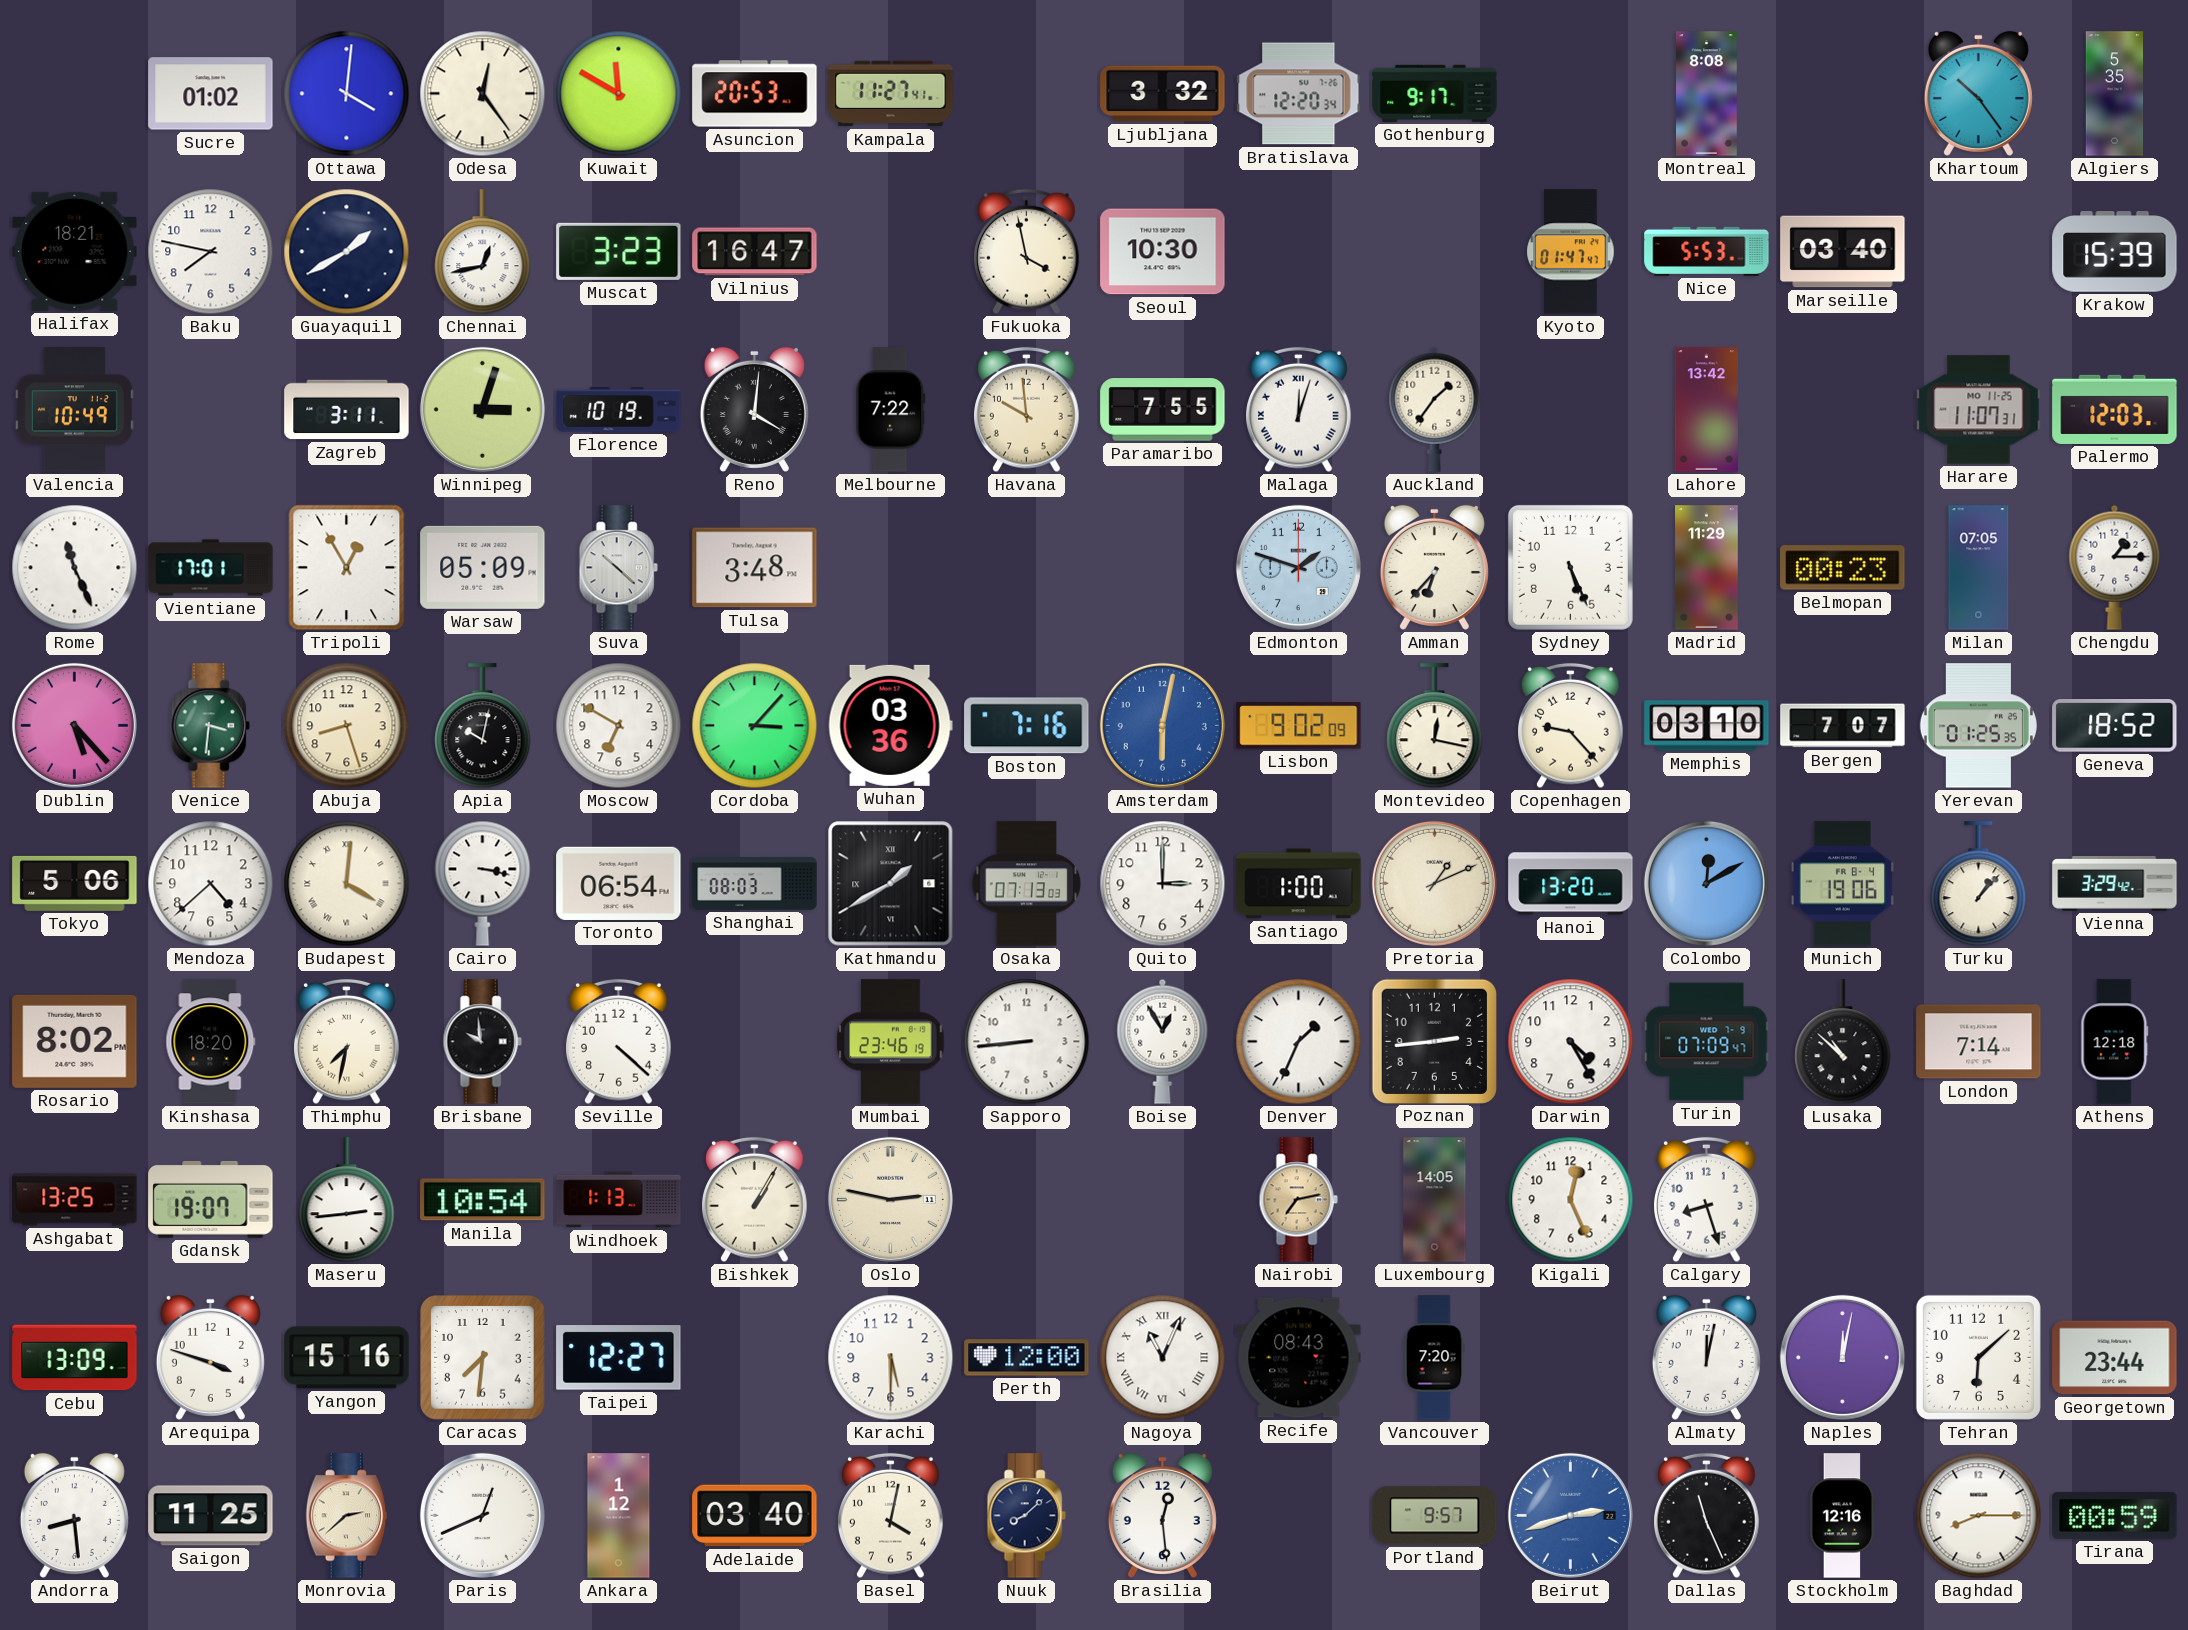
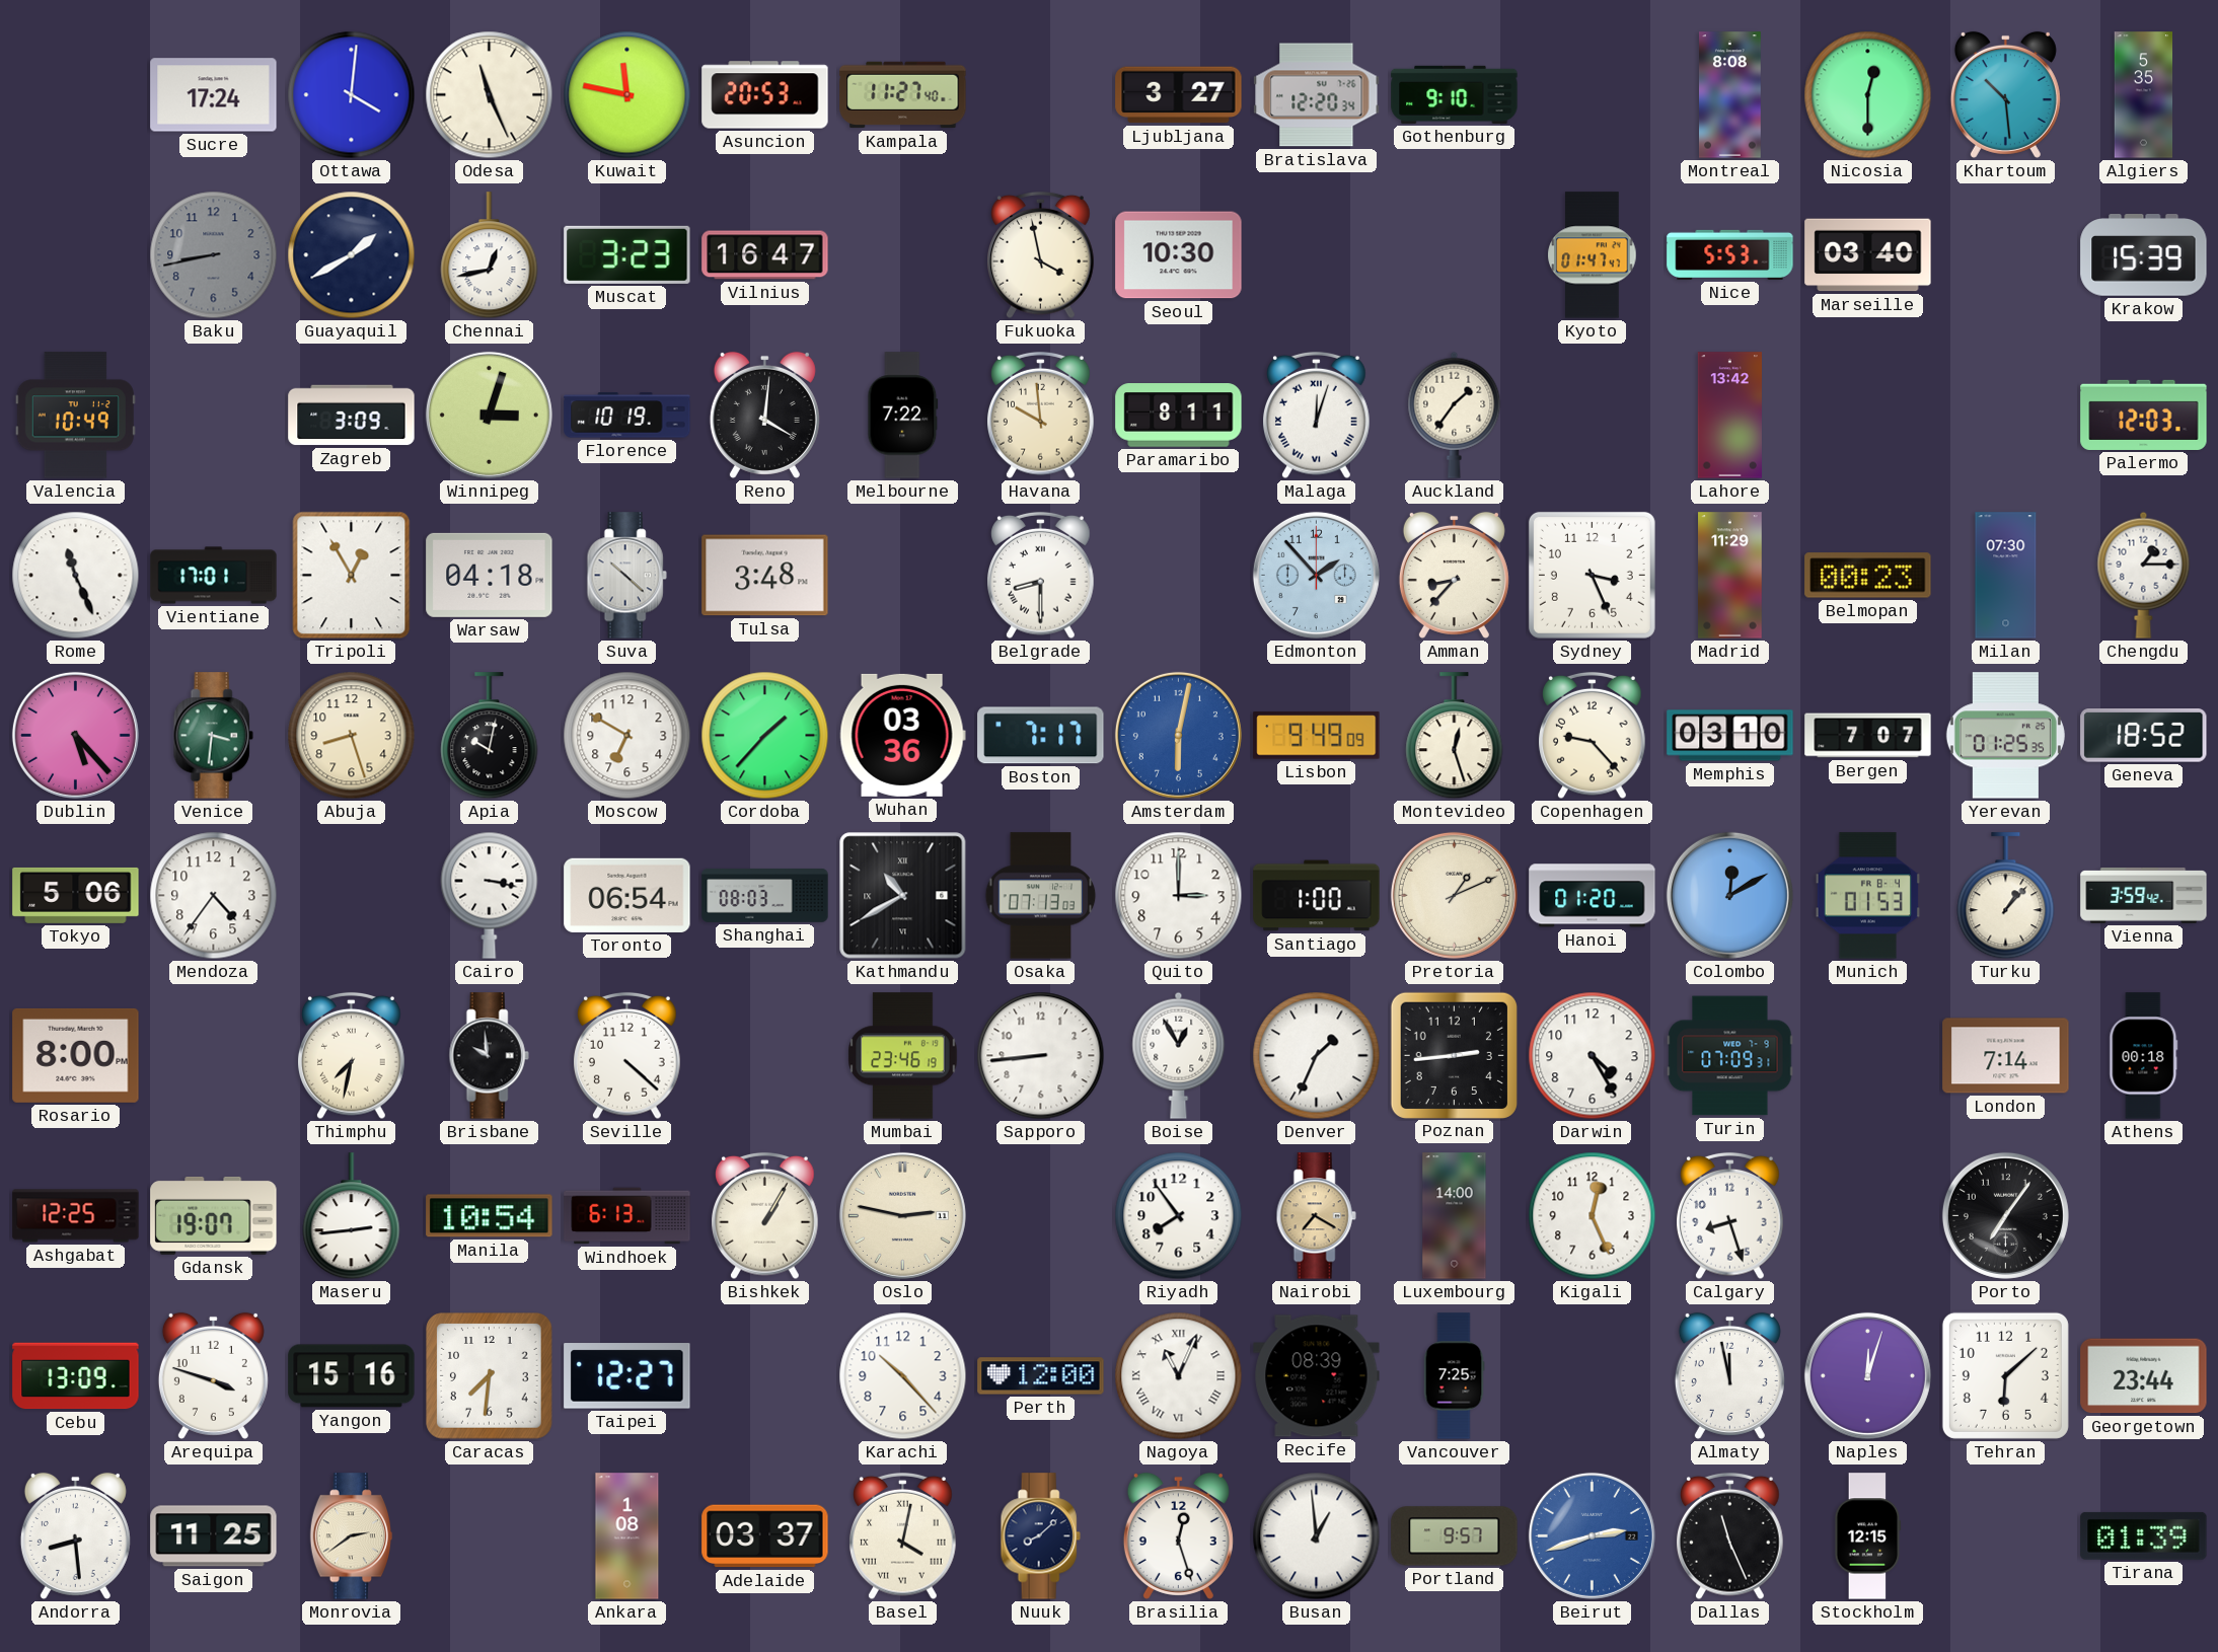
Sucre: 01:02 -> 17:24
Odesa: 12:24 -> 11:26
Kuwait: 11:50 -> 11:47
Kampala: 11:27:41 -> 11:27:40
Ljubljana: 3:32 -> 3:27
Gothenburg: 9:17 -> 9:10
Nicosia: none -> 12:30
Khartoum: 10:24 -> 10:29
Halifax: 18:21 -> none
Baku: 7:47 -> 8:43
Baku dial: white -> grey
Zagreb: 3:11 -> 3:09
Paramaribo: 7:55 -> 8:11
Harare: 11:07 -> none
Warsaw: 05:09 -> 04:18
Belgrade: none -> 8:30
Edmonton: 1:48 -> 1:53
Amman: 6:37 -> 8:37
Sydney: 5:26 -> 3:26
Milan: 07:05 -> 07:30
Cordoba: 3:07 -> 1:37
Boston: 7:16 -> 7:17
Lisbon: 9:02 -> 9:49
Montevideo: 12:17 -> 12:27
Mendoza: 4:38 -> 4:36
Budapest: 4:01 -> none
Kathmandu: 1:40 -> 10:40
Hanoi: 13:20 -> 01:20
Munich: 19:06 -> 01:53
Vienna: 3:29 -> 3:59
Rosario: 8:02 -> 8:00
Kinshasa: 18:20 -> none
Turin: 07:09:47 -> 07:09:31
Lusaka: 10:52 -> none
Athens: 12:18 -> 00:18
Ashgabat: 13:25 -> 12:25
Windhoek: 1:13 -> 6:13
Riyadh: none -> 7:54
Nairobi: 7:13 -> 7:20
Luxembourg: 14:05 -> 14:00
Porto: none -> 7:06
Karachi: 5:30 -> 10:23
Recife: 08:43 -> 08:39
Vancouver: 7:20 -> 7:25
Almaty: 12:02 -> 11:58
Naples: 12:02 -> 12:03
Monrovia: 2:38 -> 2:39
Paris: 12:41 -> none
Ankara: 1:12 -> 1:08
Adelaide: 03:40 -> 03:37
Basel numerals: Arabic -> Roman
Brasilia: 12:29 -> 12:27
Busan: none -> 12:59
Stockholm: 12:16 -> 12:15
Baghdad: 8:15 -> none
Tirana: 00:59 -> 01:39
